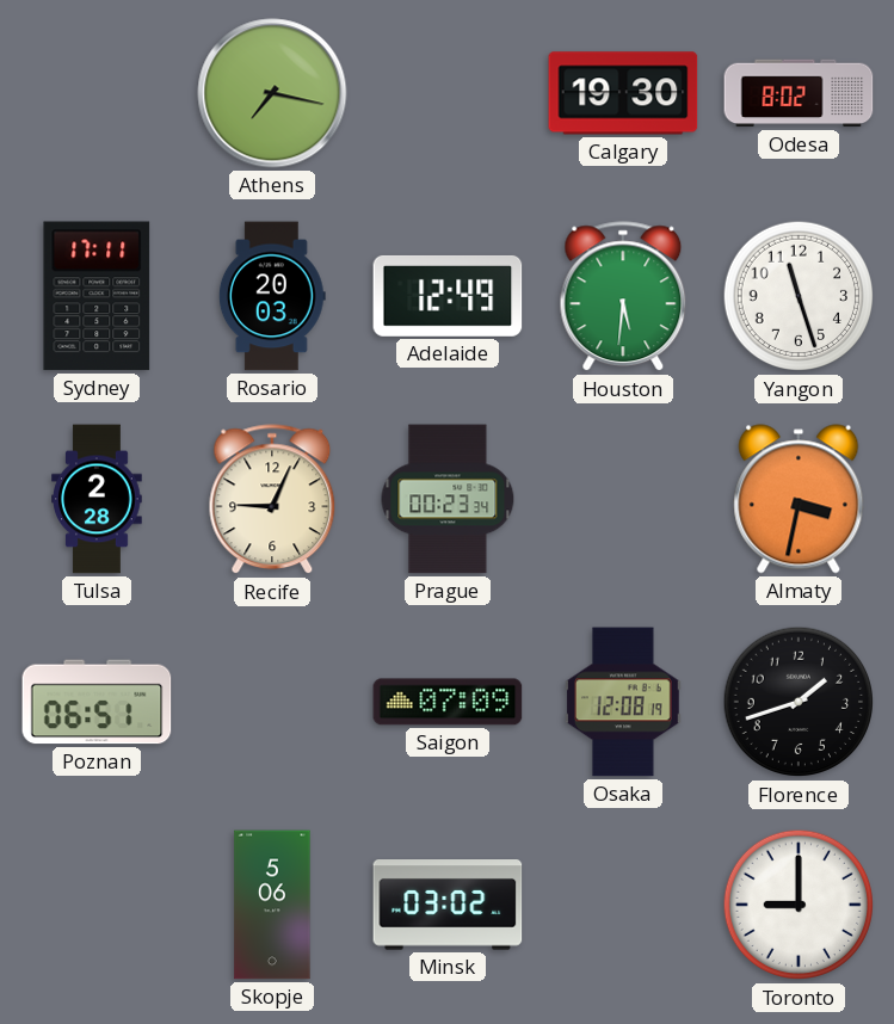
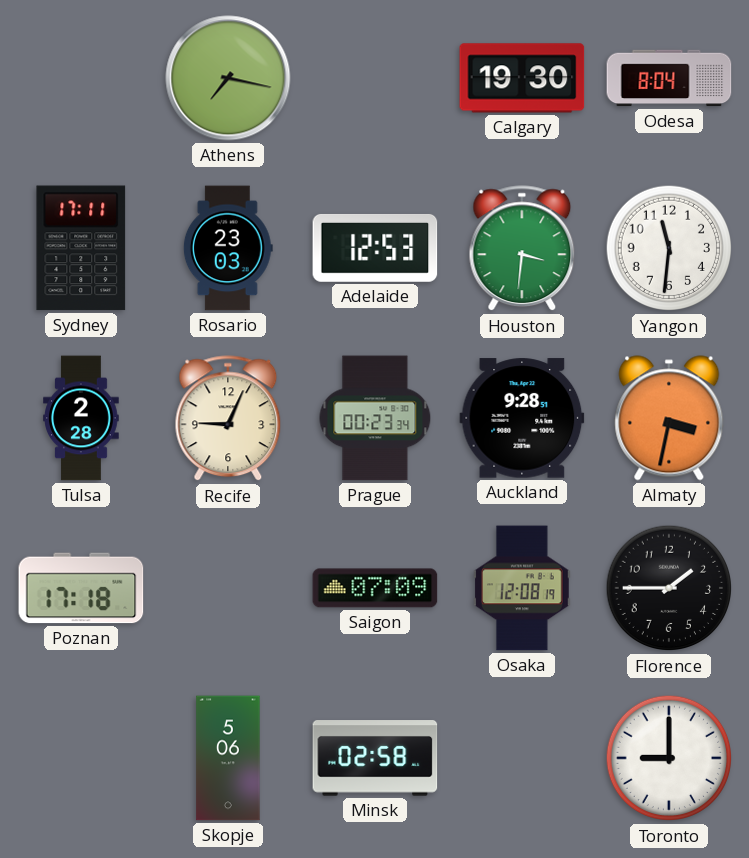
Odesa: 8:02 -> 8:04
Rosario: 20:03 -> 23:03
Adelaide: 12:49 -> 12:53
Houston: 5:31 -> 3:31
Yangon: 11:27 -> 11:31
Auckland: none -> 9:28
Poznan: 06:51 -> 17:18
Florence: 1:42 -> 1:45
Minsk: 03:02 -> 02:58
